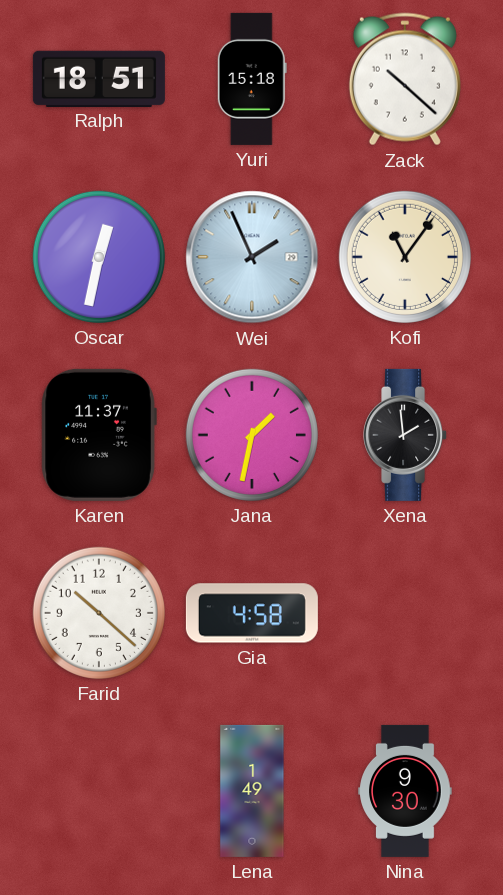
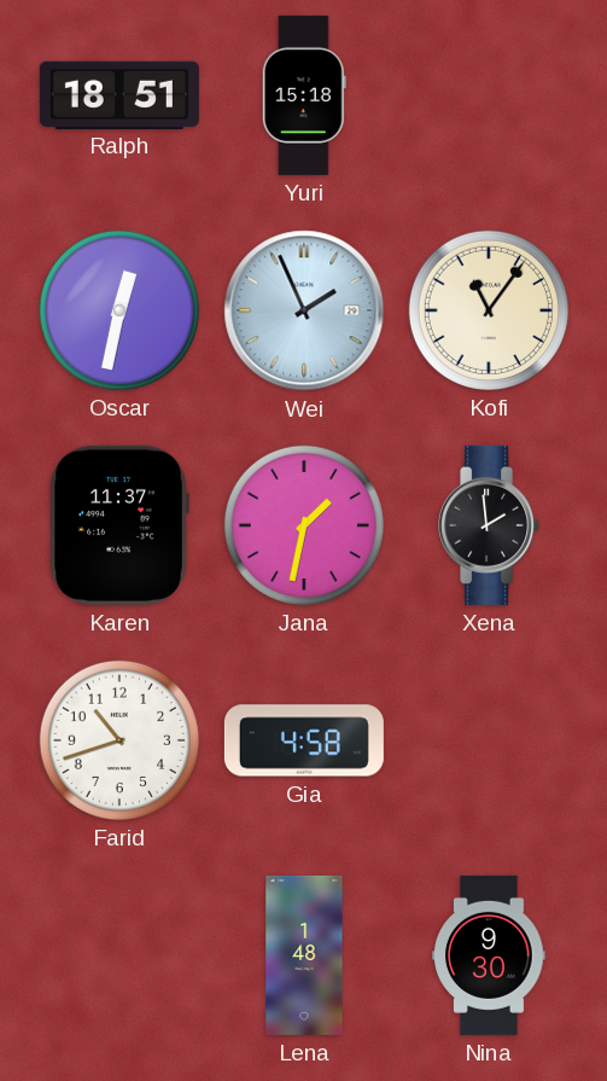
Zack: 10:22 -> none
Farid: 10:22 -> 10:42
Lena: 1:49 -> 1:48
